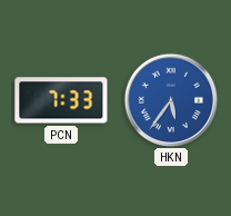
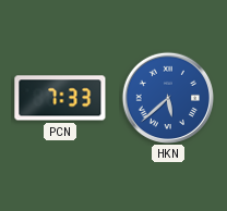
HKN: 5:36 -> 5:38
